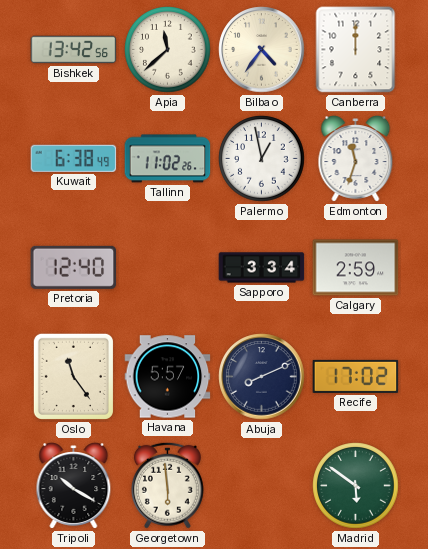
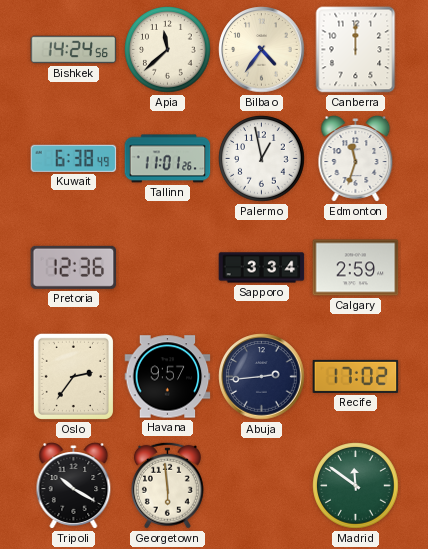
Bishkek: 13:42 -> 14:24
Tallinn: 11:02 -> 11:01
Pretoria: 12:40 -> 12:36
Oslo: 11:24 -> 2:36
Havana: 5:57 -> 9:57
Abuja: 8:11 -> 2:44
Madrid: 5:51 -> 11:51
